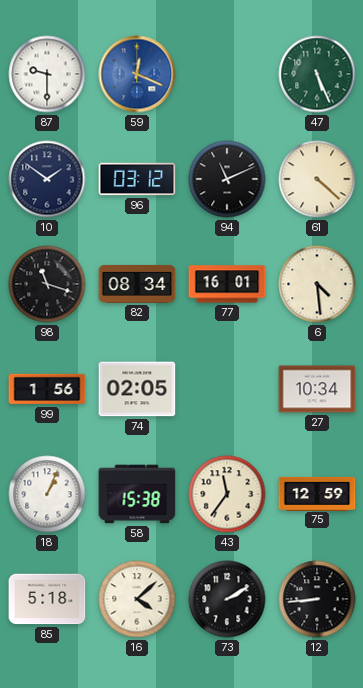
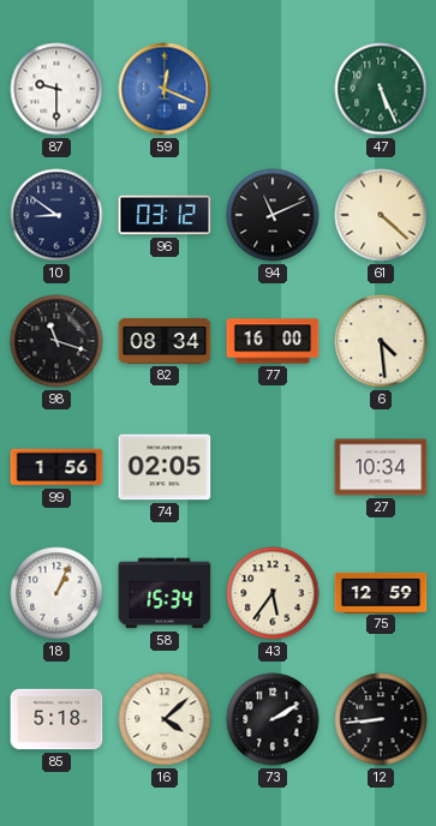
10: 1:51 -> 8:51
77: 16:01 -> 16:00
58: 15:38 -> 15:34
43: 11:36 -> 5:36
